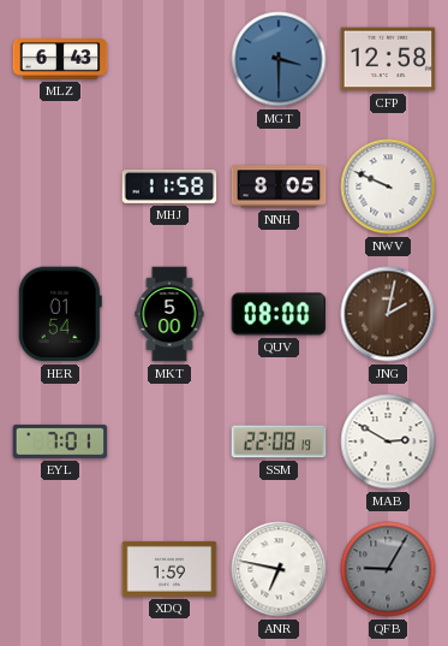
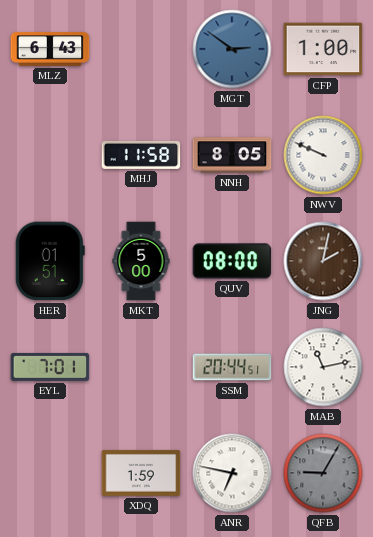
MGT: 3:30 -> 2:51
CFP: 12:58 -> 1:00
HER: 01:54 -> 01:51
SSM: 22:08 -> 20:44
MAB: 2:50 -> 11:13
